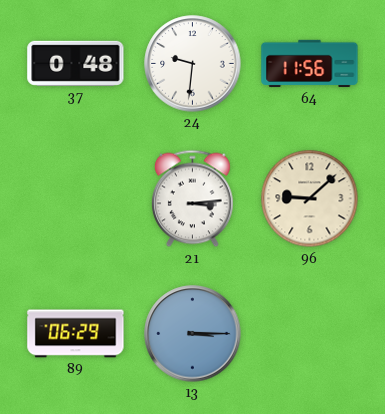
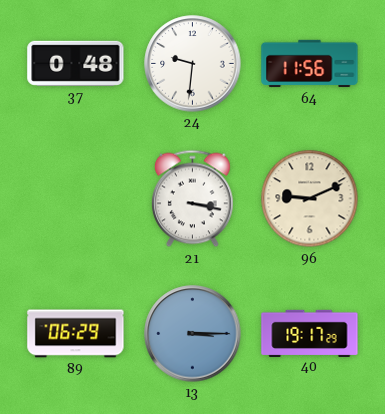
21: 3:14 -> 3:17
96: 9:08 -> 9:11
40: none -> 19:17
